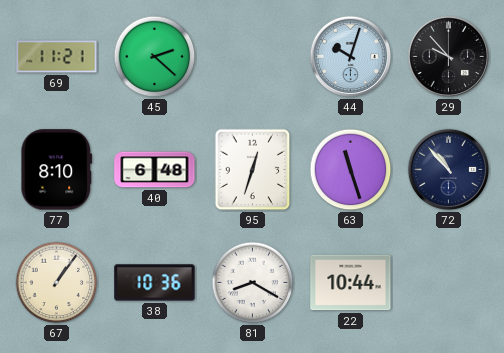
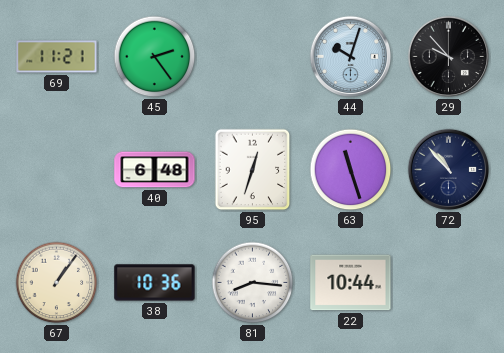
45: 2:22 -> 2:24
77: 8:10 -> none
81: 8:20 -> 8:16
